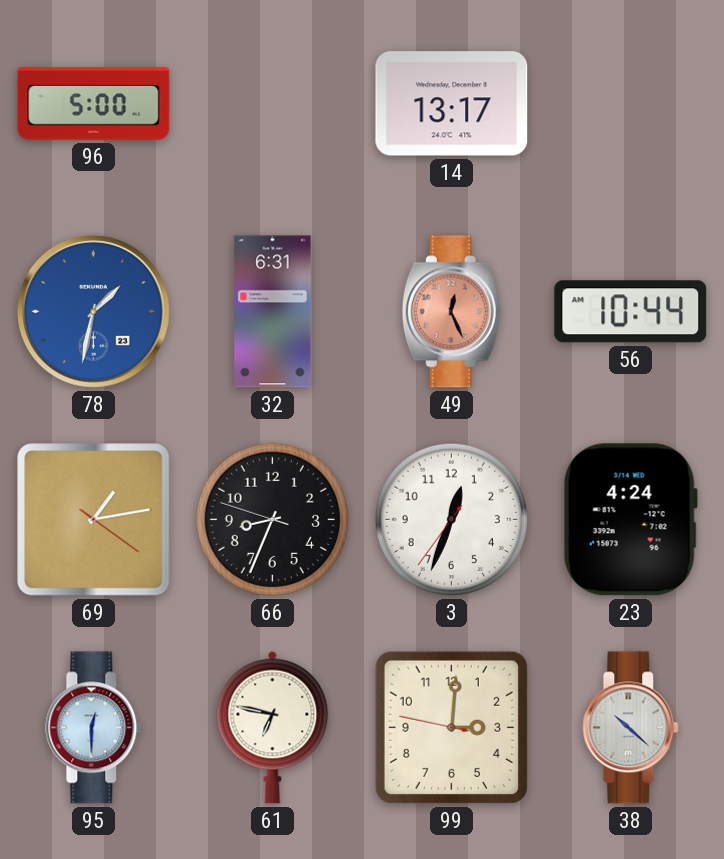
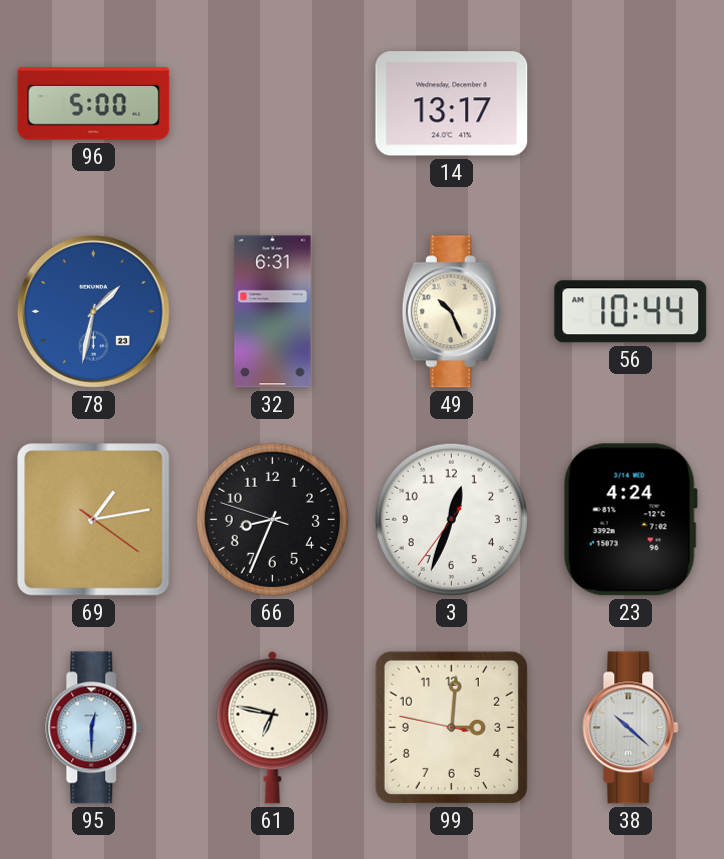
49: 12:26 -> 10:26
49 dial: salmon -> cream
